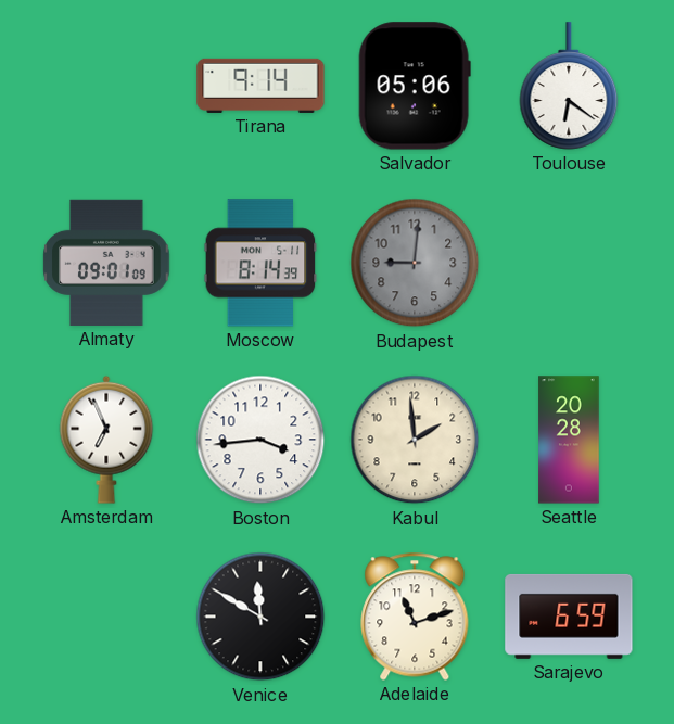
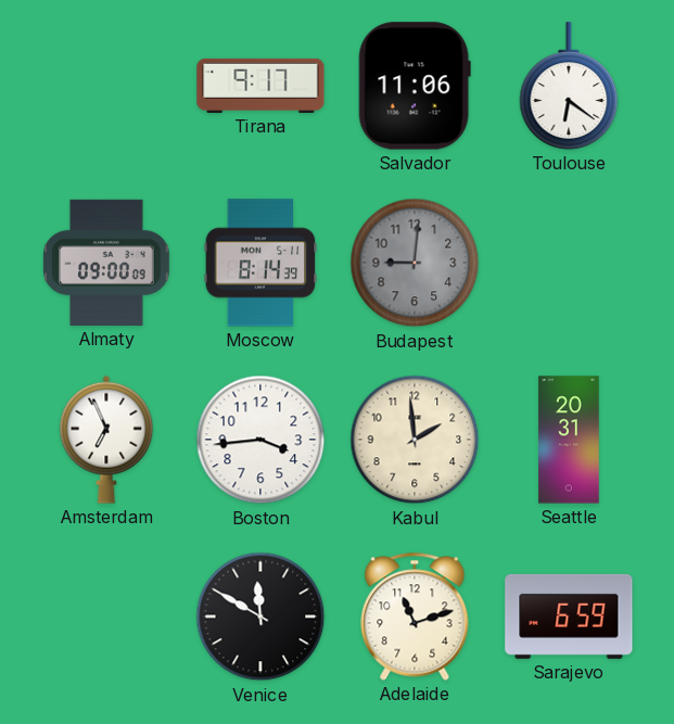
Tirana: 9:14 -> 9:17
Salvador: 05:06 -> 11:06
Almaty: 09:01 -> 09:00
Seattle: 20:28 -> 20:31
